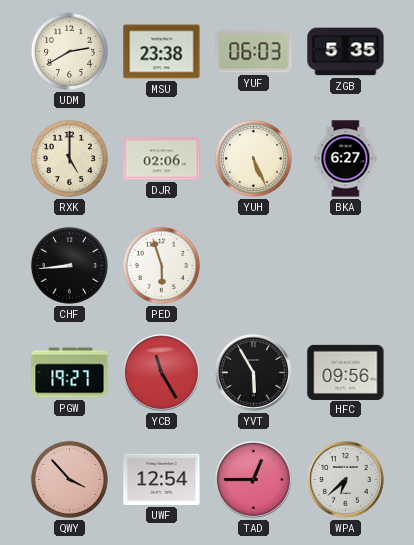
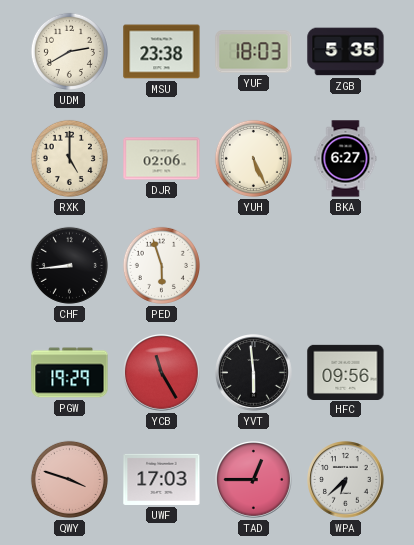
YUF: 06:03 -> 18:03
PGW: 19:27 -> 19:29
YVT: 5:55 -> 5:59
QWY: 3:53 -> 3:48
UWF: 12:54 -> 17:03
